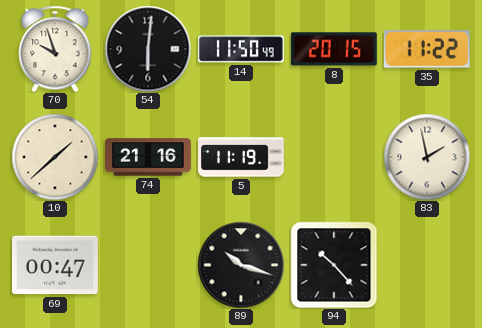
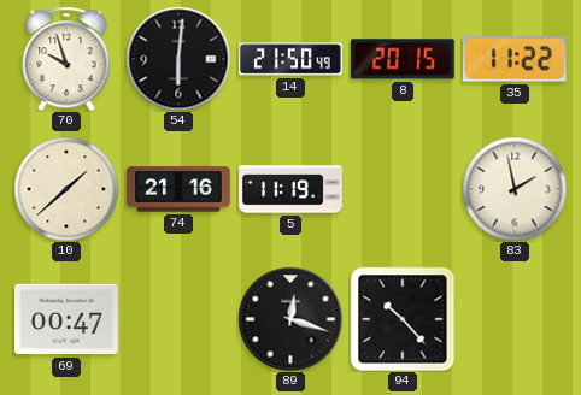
14: 11:50 -> 21:50
89: 10:18 -> 12:18
